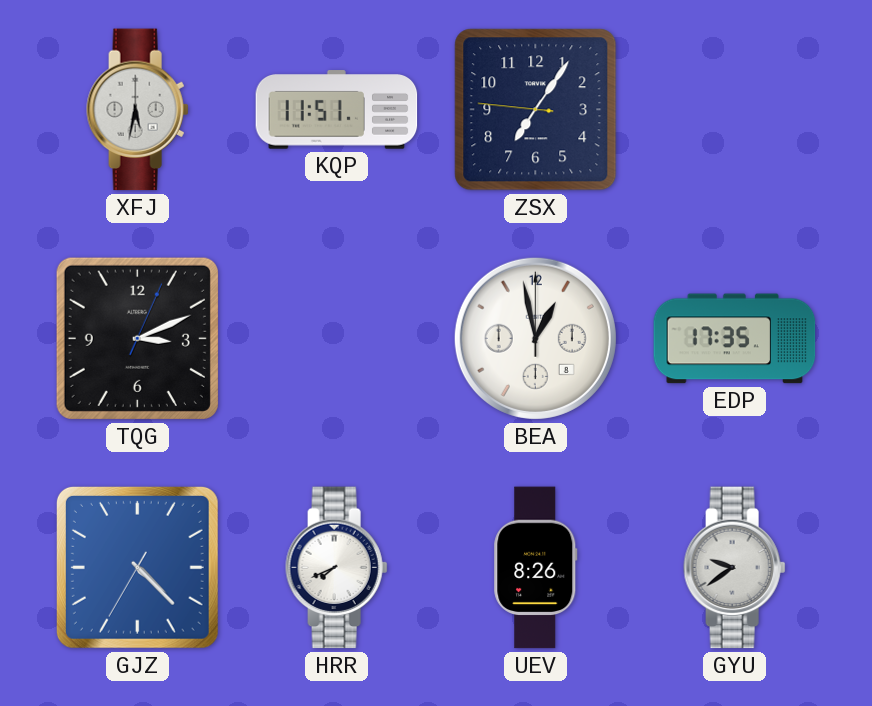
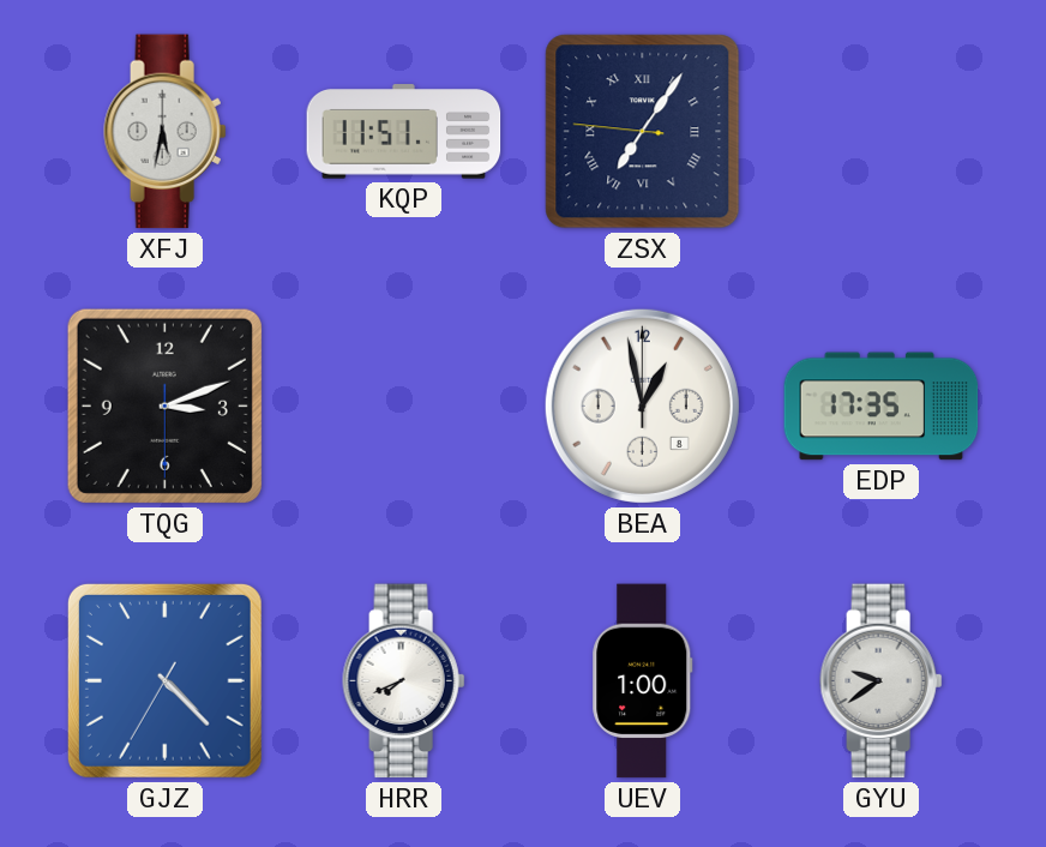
ZSX numerals: Arabic -> Roman
TQG: 3:11:04 -> 3:11:30
UEV: 8:26 -> 1:00
